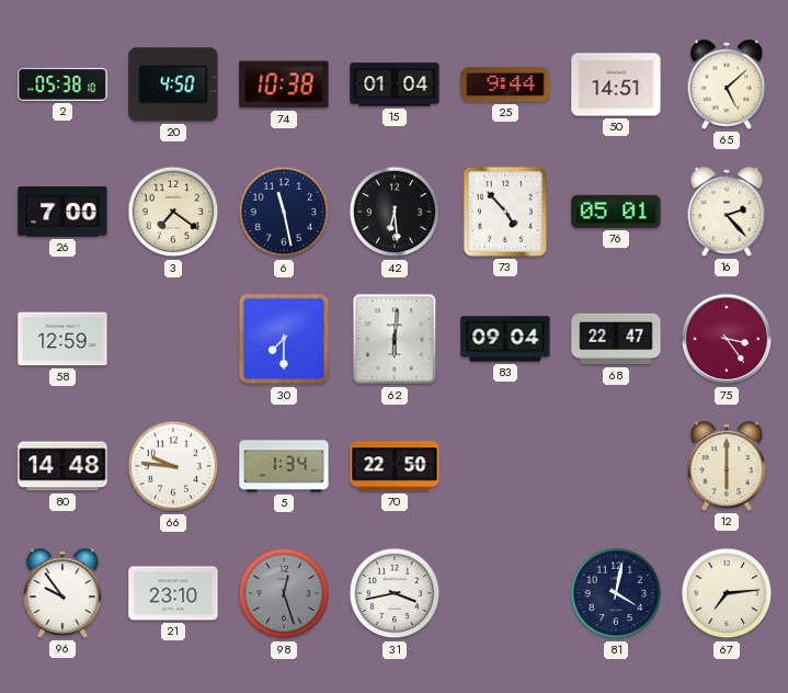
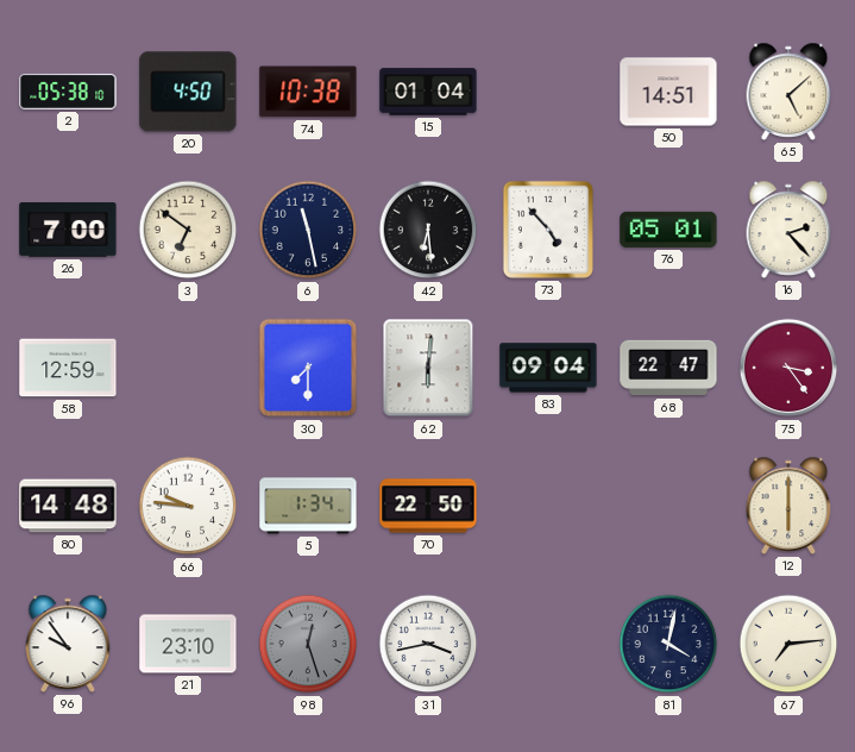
25: 9:44 -> none
3: 7:21 -> 6:51
